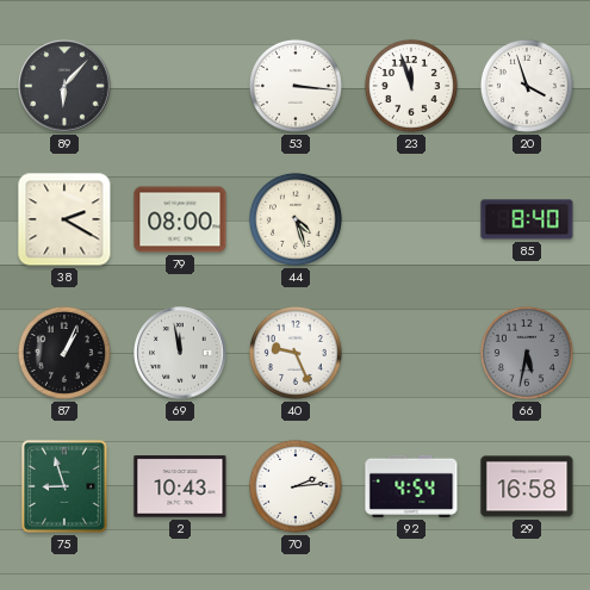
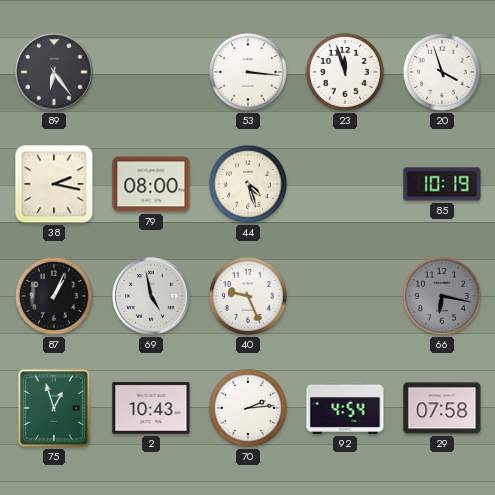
89: 6:07 -> 6:24
38: 2:20 -> 2:17
85: 8:40 -> 10:19
69: 11:58 -> 4:58
66: 5:32 -> 6:17
75: 8:57 -> 12:57
29: 16:58 -> 07:58
